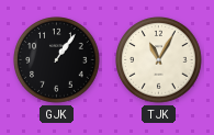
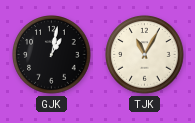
GJK: 1:06 -> 1:02
